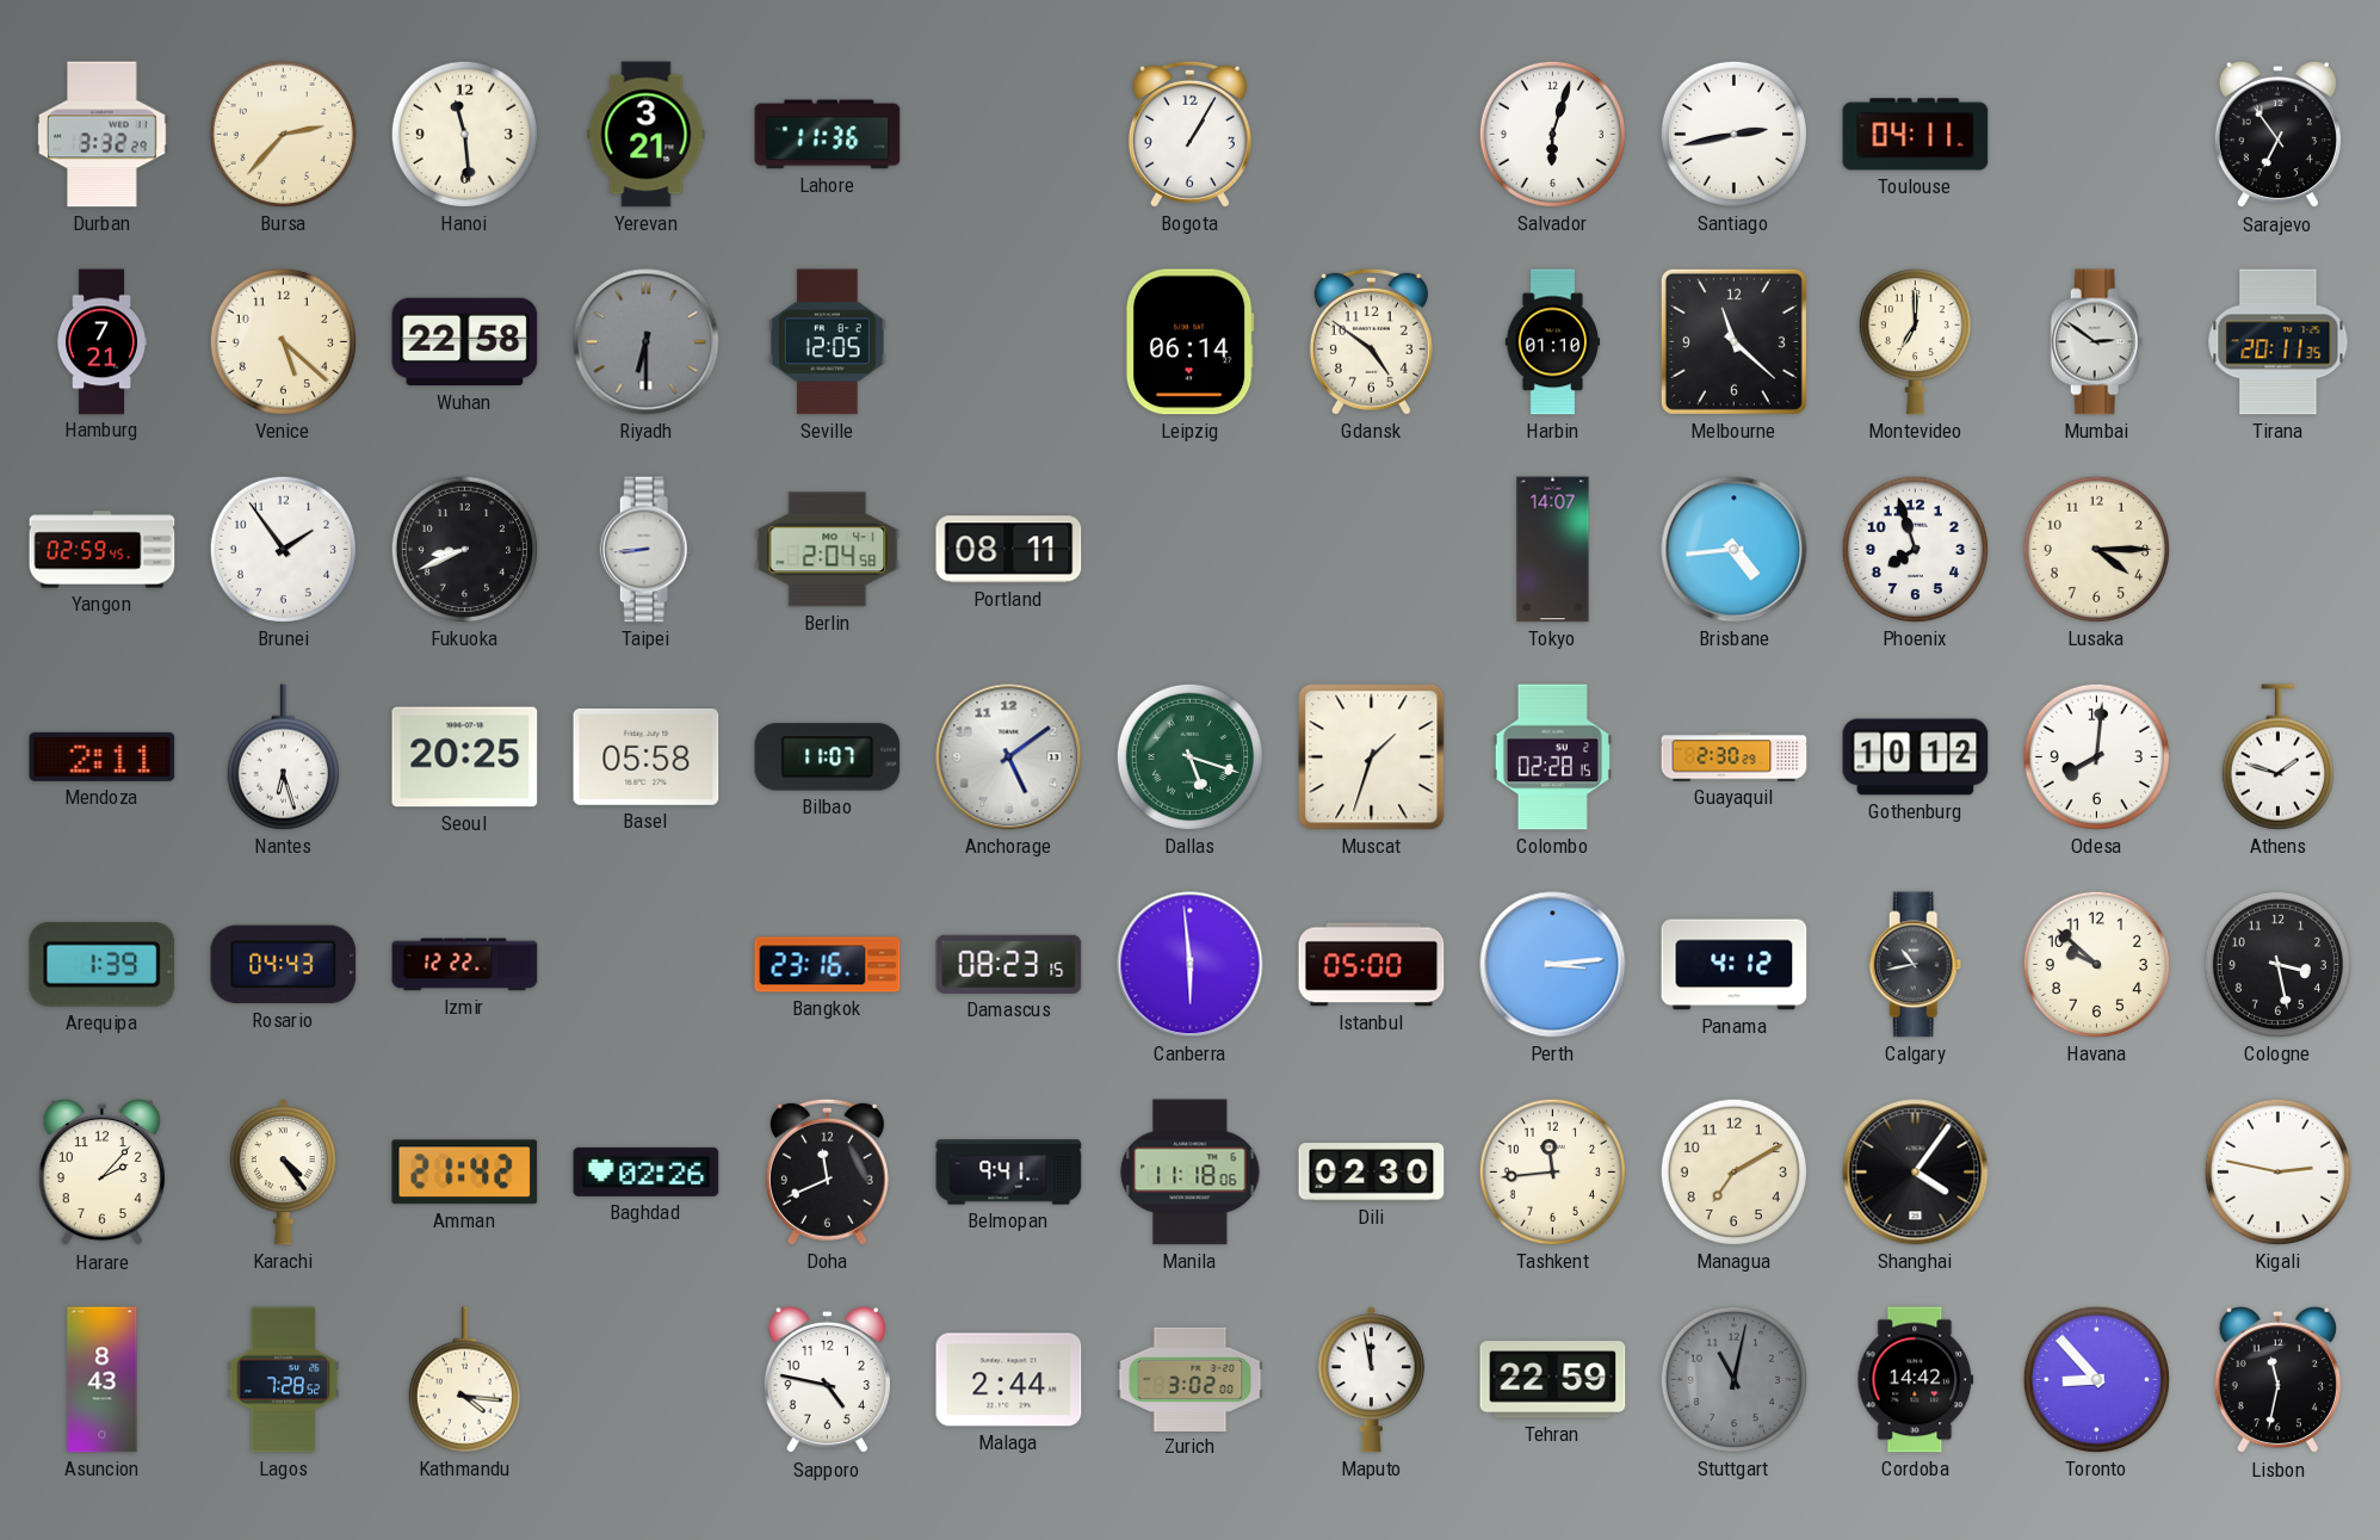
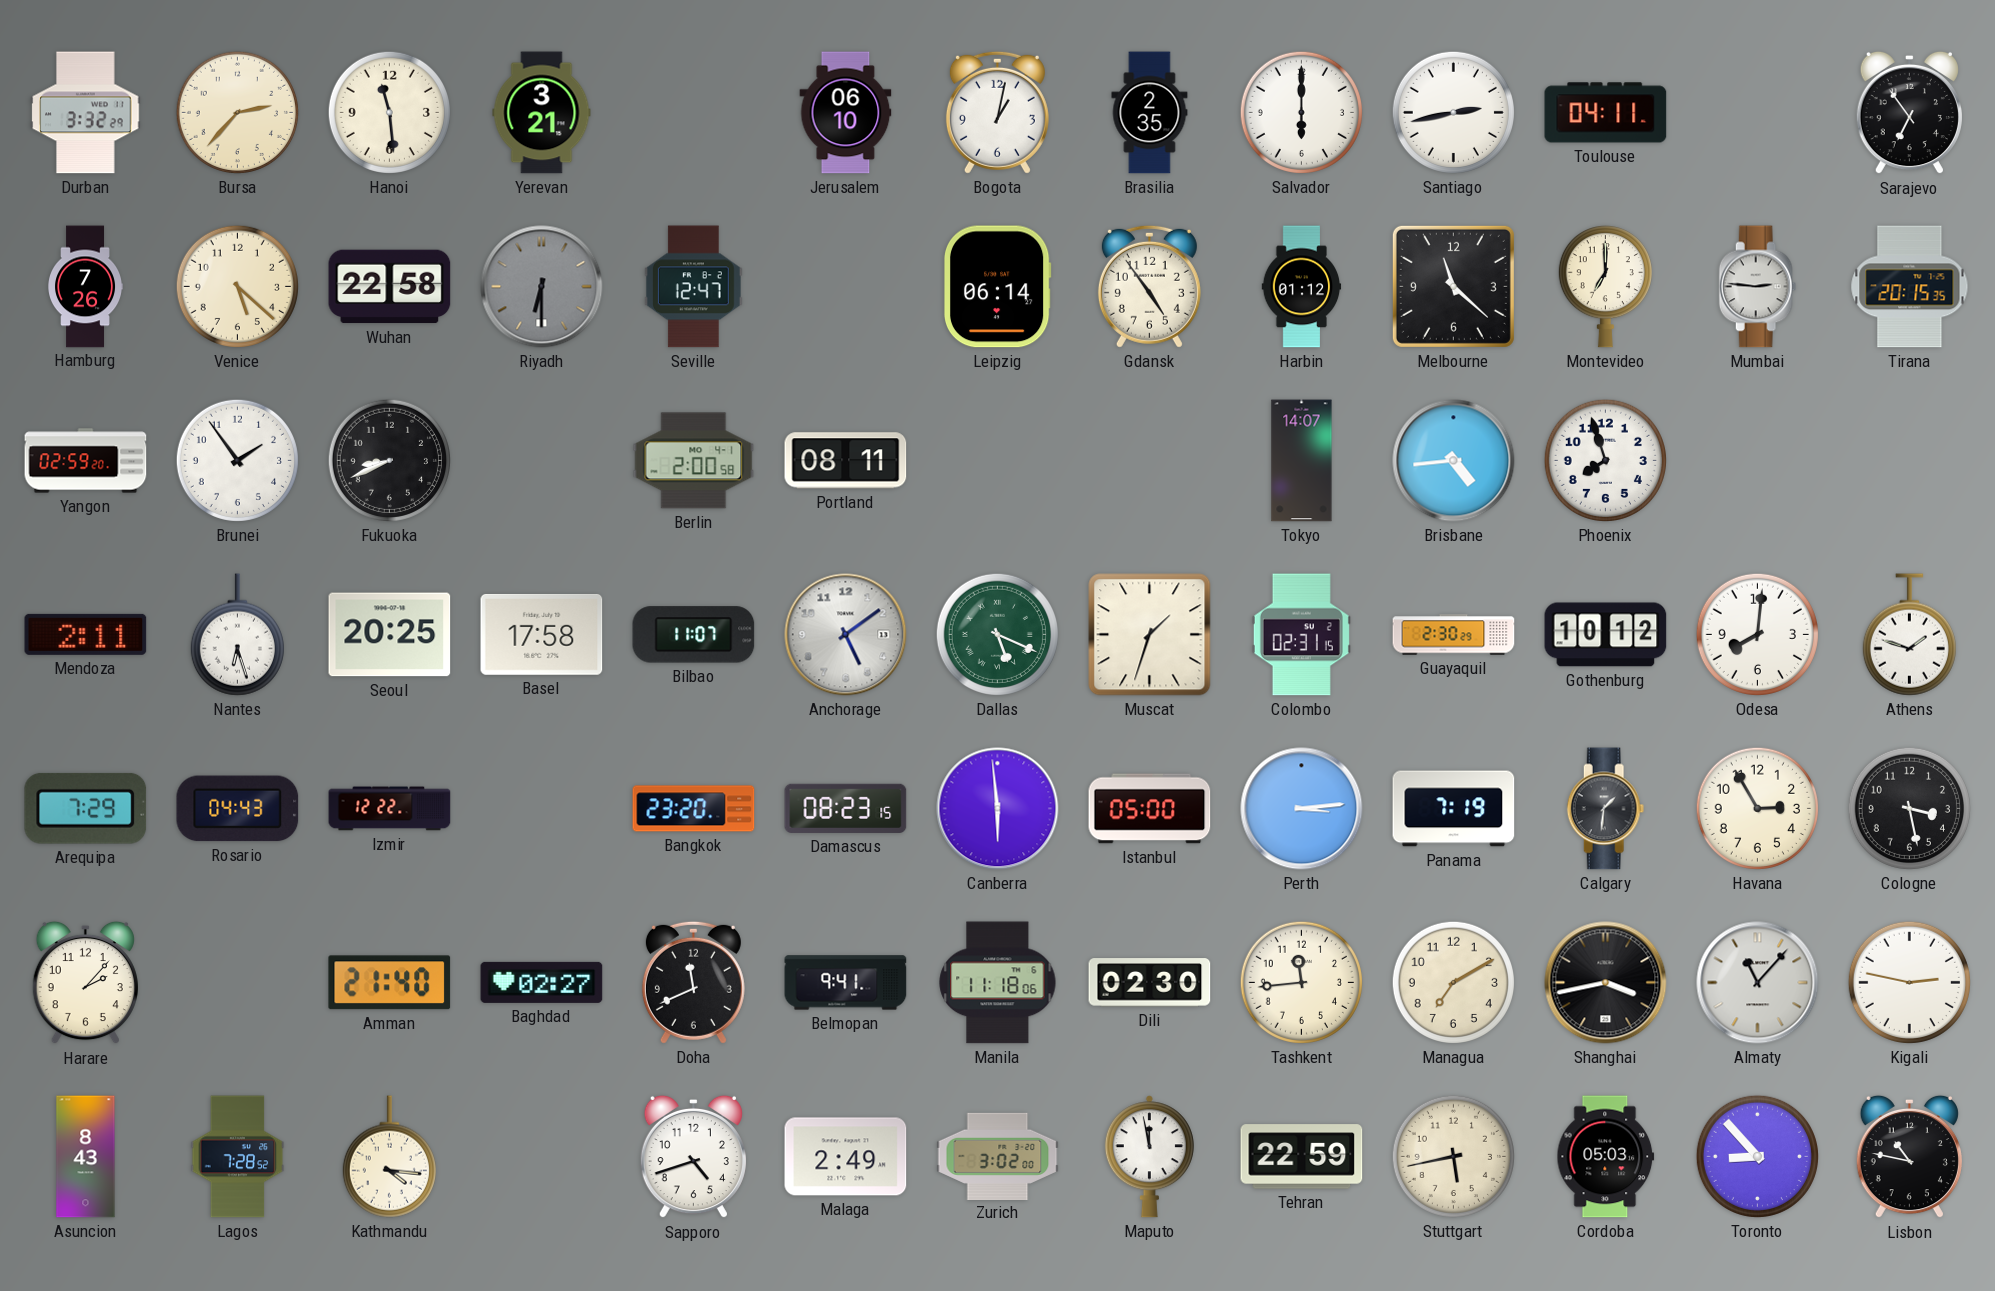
Lahore: 11:36 -> none
Jerusalem: none -> 06:10
Bogota: 1:05 -> 1:02
Brasilia: none -> 2:35
Salvador: 6:03 -> 6:00
Hamburg: 7:21 -> 7:26
Seville: 12:05 -> 12:47
Gdansk: 4:51 -> 4:54
Harbin: 01:10 -> 01:12
Mumbai: 2:51 -> 2:46
Tirana: 20:11 -> 20:15
Yangon: 02:59:45 -> 02:59:20
Taipei: 8:44 -> none
Berlin: 2:04 -> 2:00
Lusaka: 4:15 -> none
Basel: 05:58 -> 17:58
Dallas: 5:18 -> 5:19
Colombo: 02:28 -> 02:31
Arequipa: 1:39 -> 7:29
Bangkok: 23:16 -> 23:20
Panama: 4:12 -> 7:19
Calgary: 10:43 -> 1:31
Havana: 9:52 -> 2:55
Karachi: 4:24 -> none
Amman: 21:42 -> 21:40
Baghdad: 02:26 -> 02:27
Shanghai: 4:06 -> 3:43
Almaty: none -> 11:07
Sapporo: 4:47 -> 4:42
Malaga: 2:44 -> 2:49
Stuttgart: 11:02 -> 5:43
Stuttgart dial: grey -> cream
Cordoba: 14:42 -> 05:03
Lisbon: 11:32 -> 10:47
